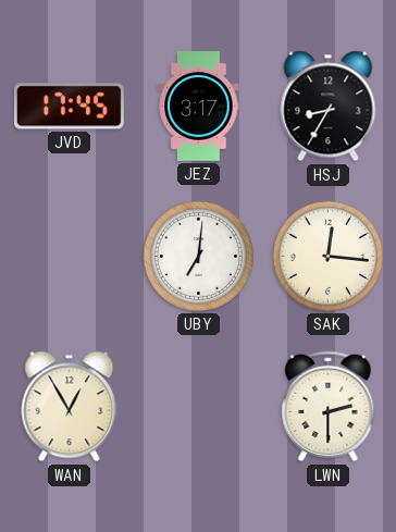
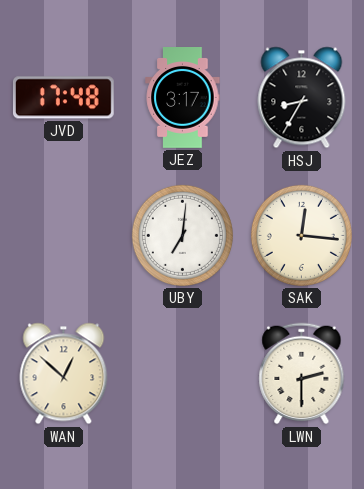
JVD: 17:45 -> 17:48
WAN: 12:55 -> 12:52
